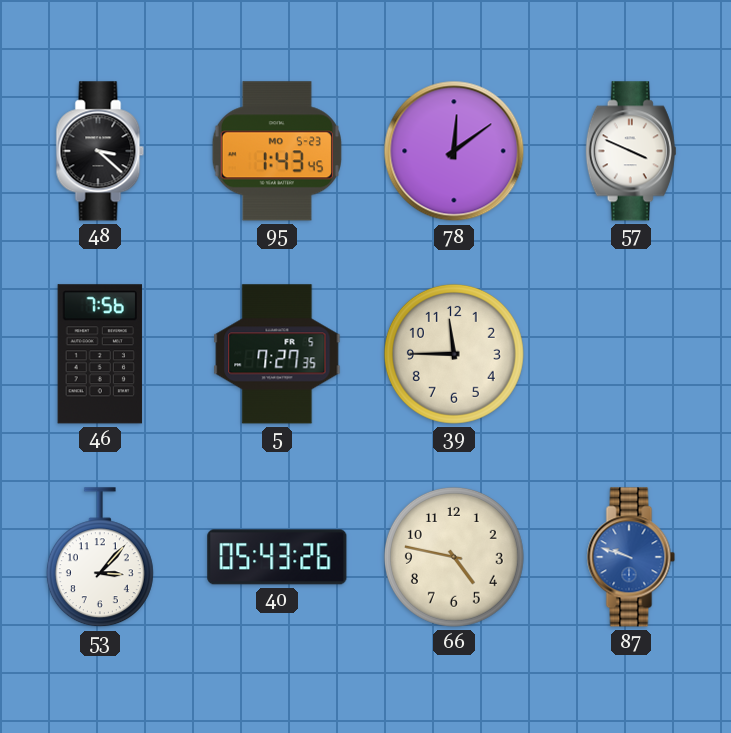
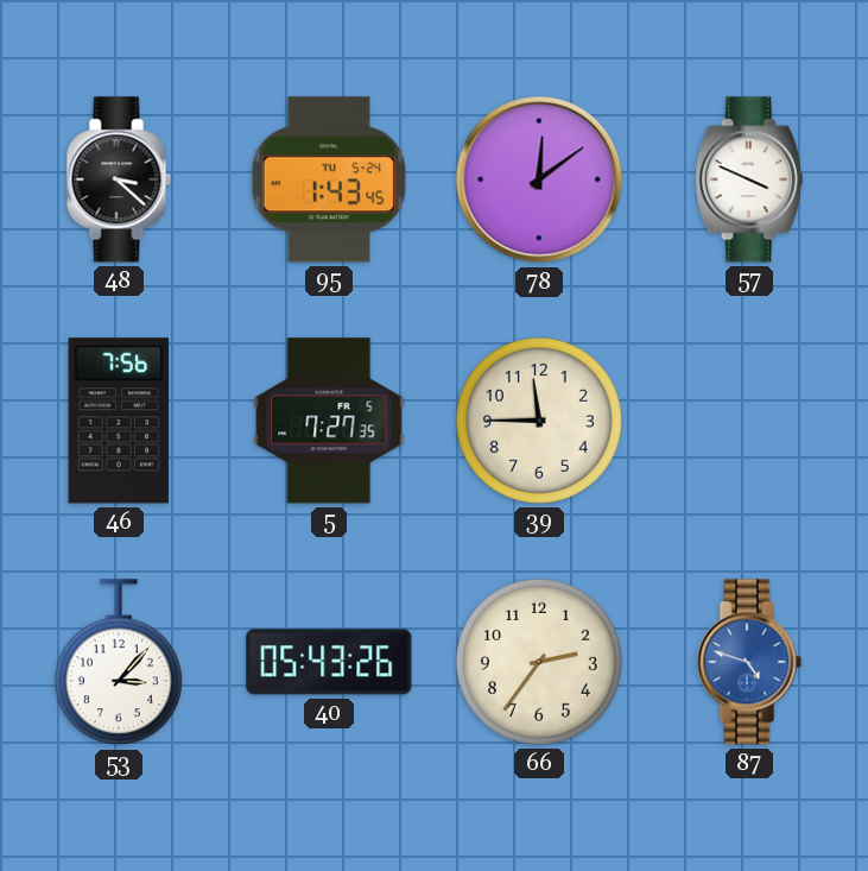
95 date: MO 5-23 -> TU 5-24
66: 4:47 -> 2:36
87: 9:48 -> 4:48
